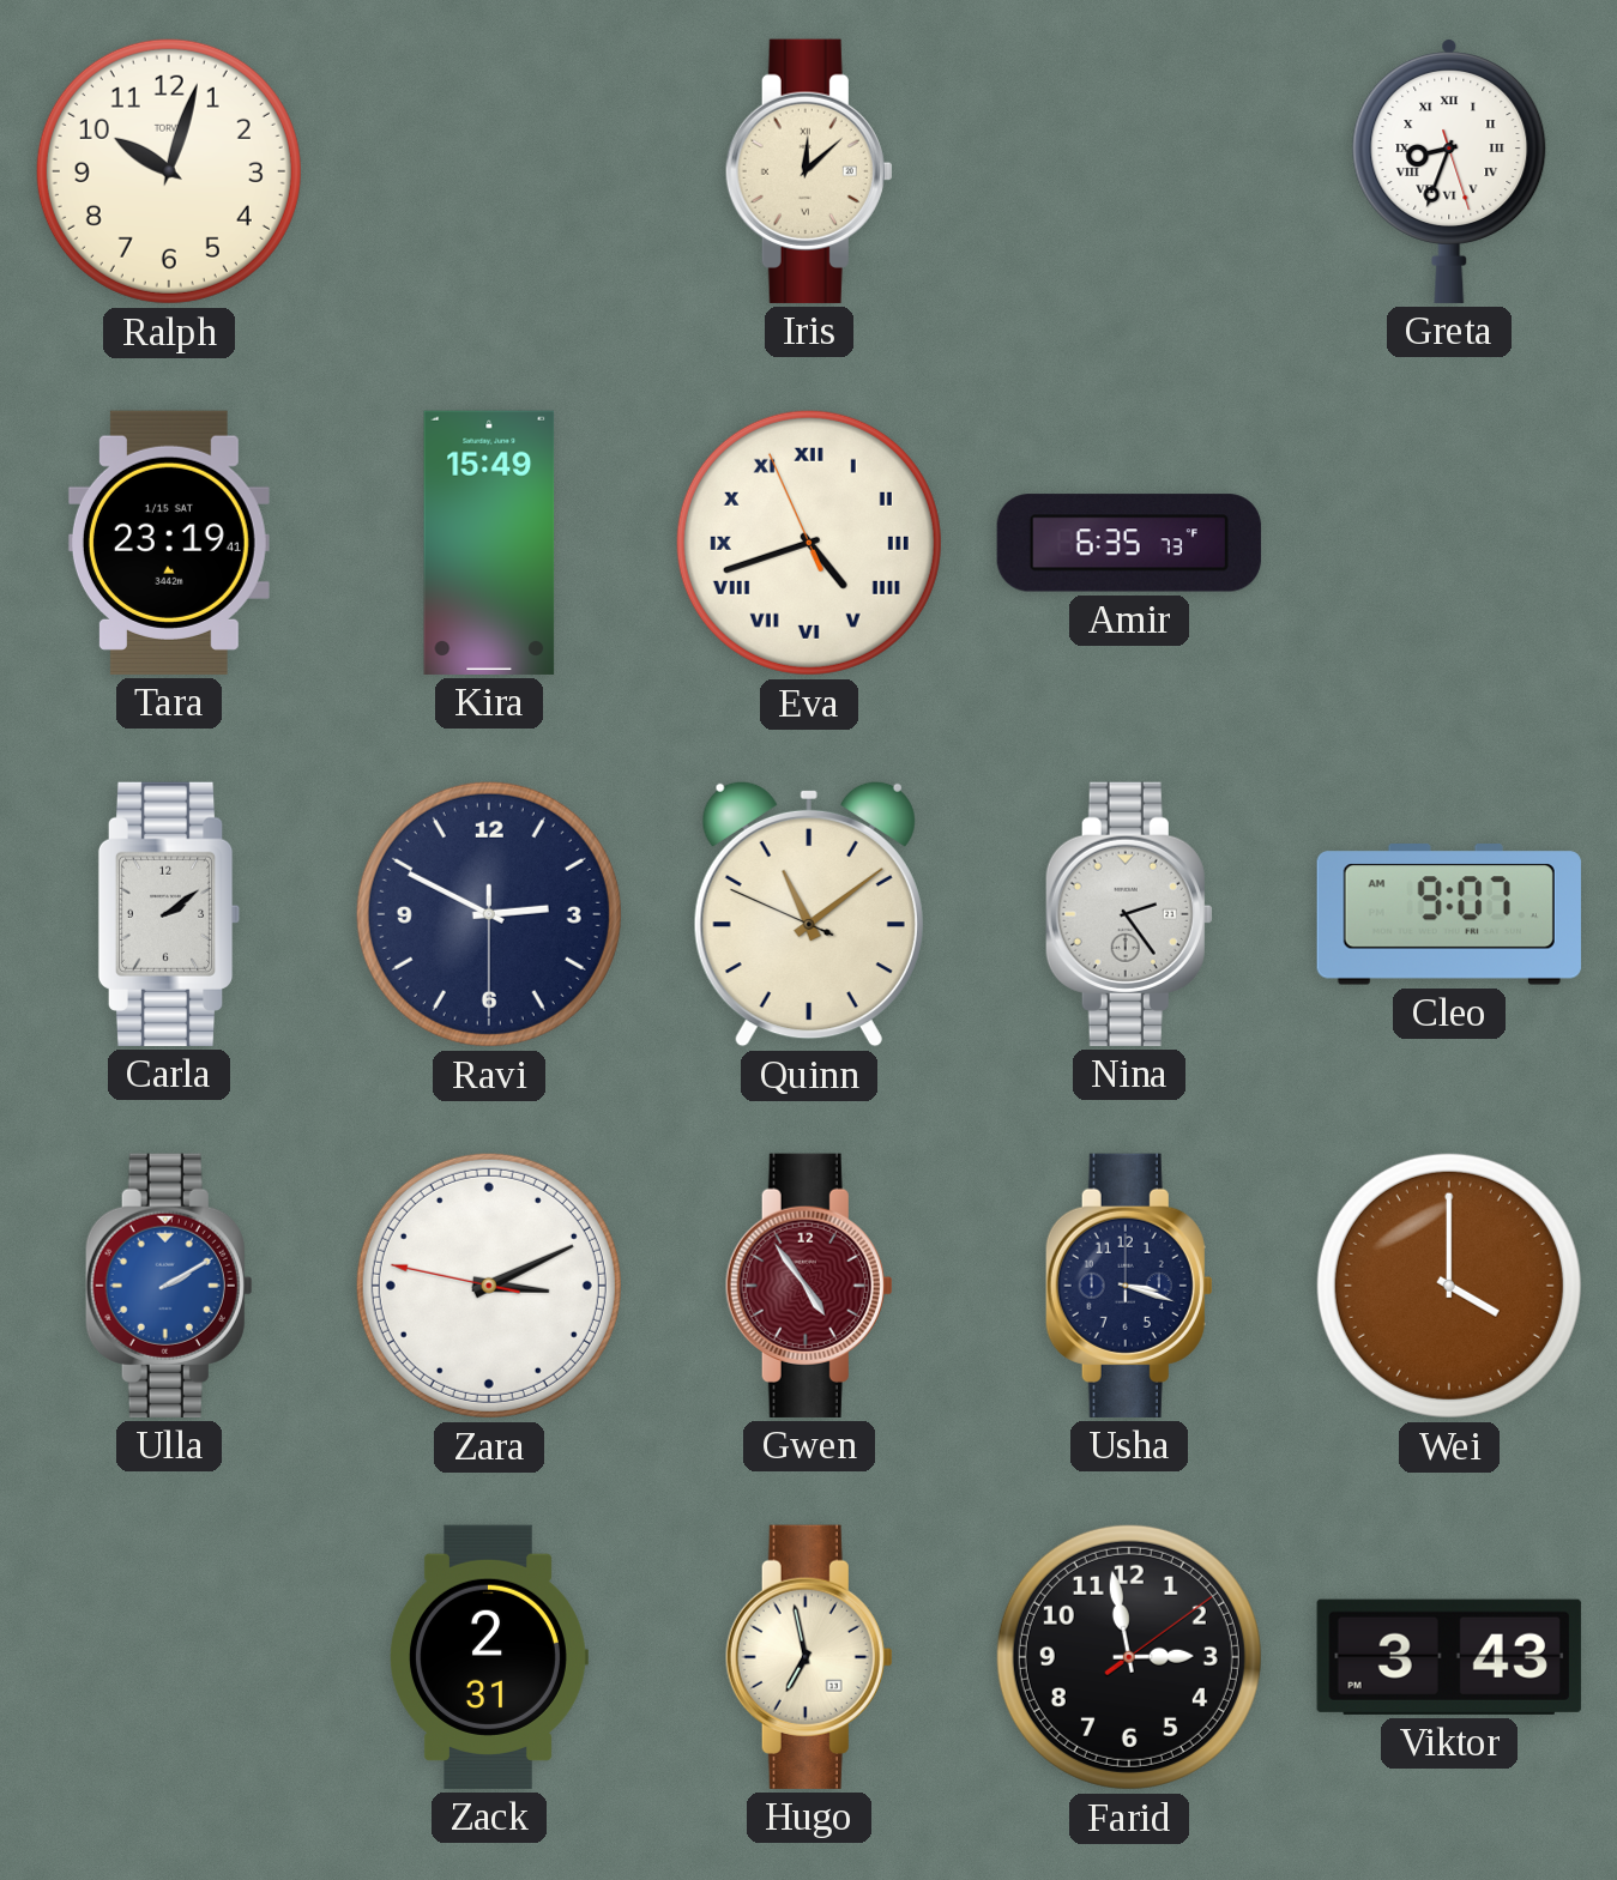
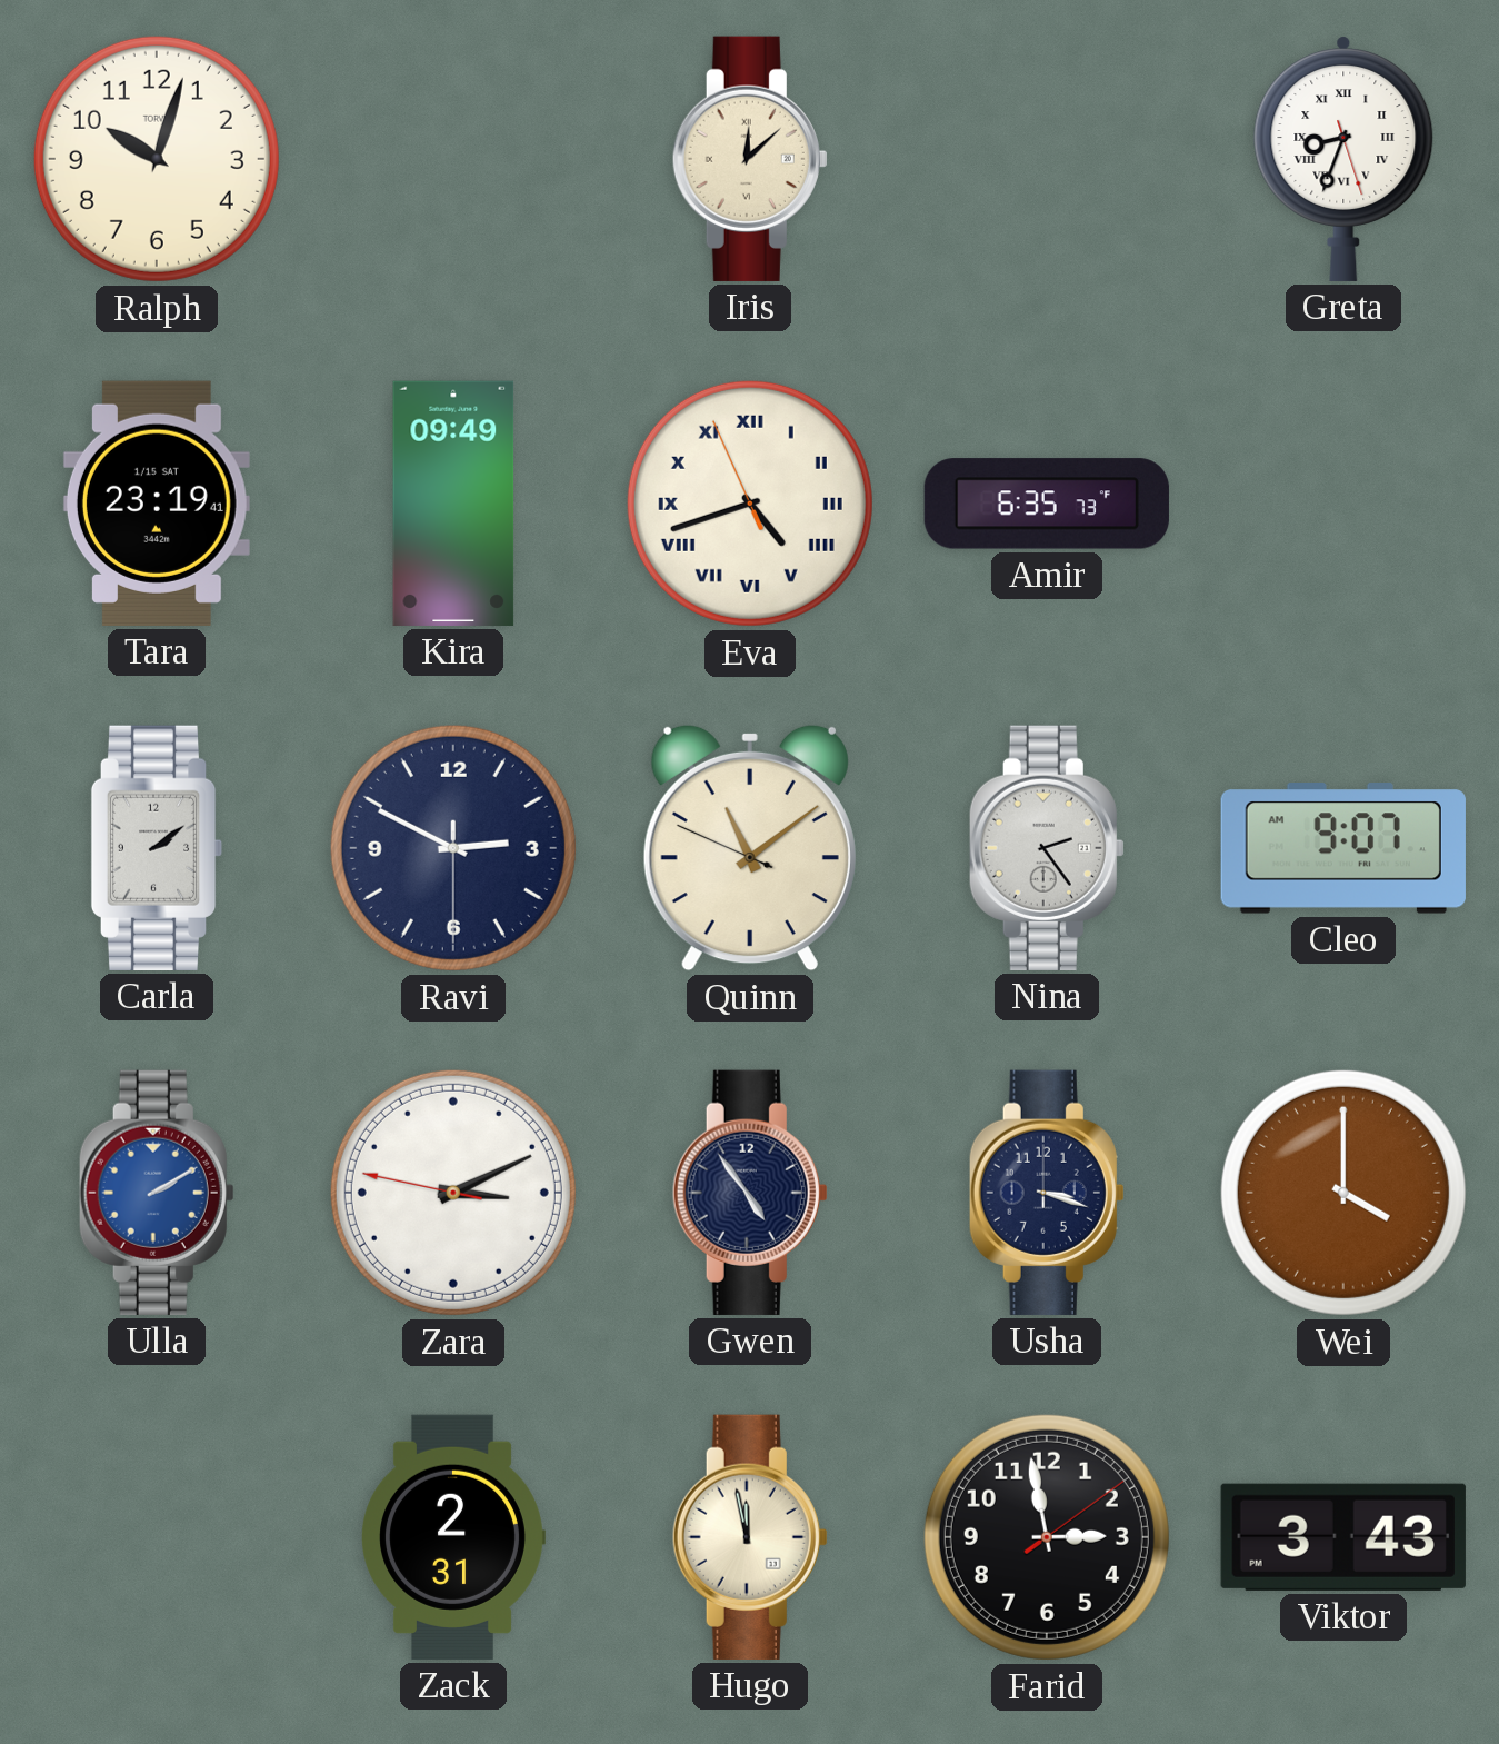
Kira: 15:49 -> 09:49
Gwen dial: burgundy -> navy
Hugo: 6:58 -> 11:58
